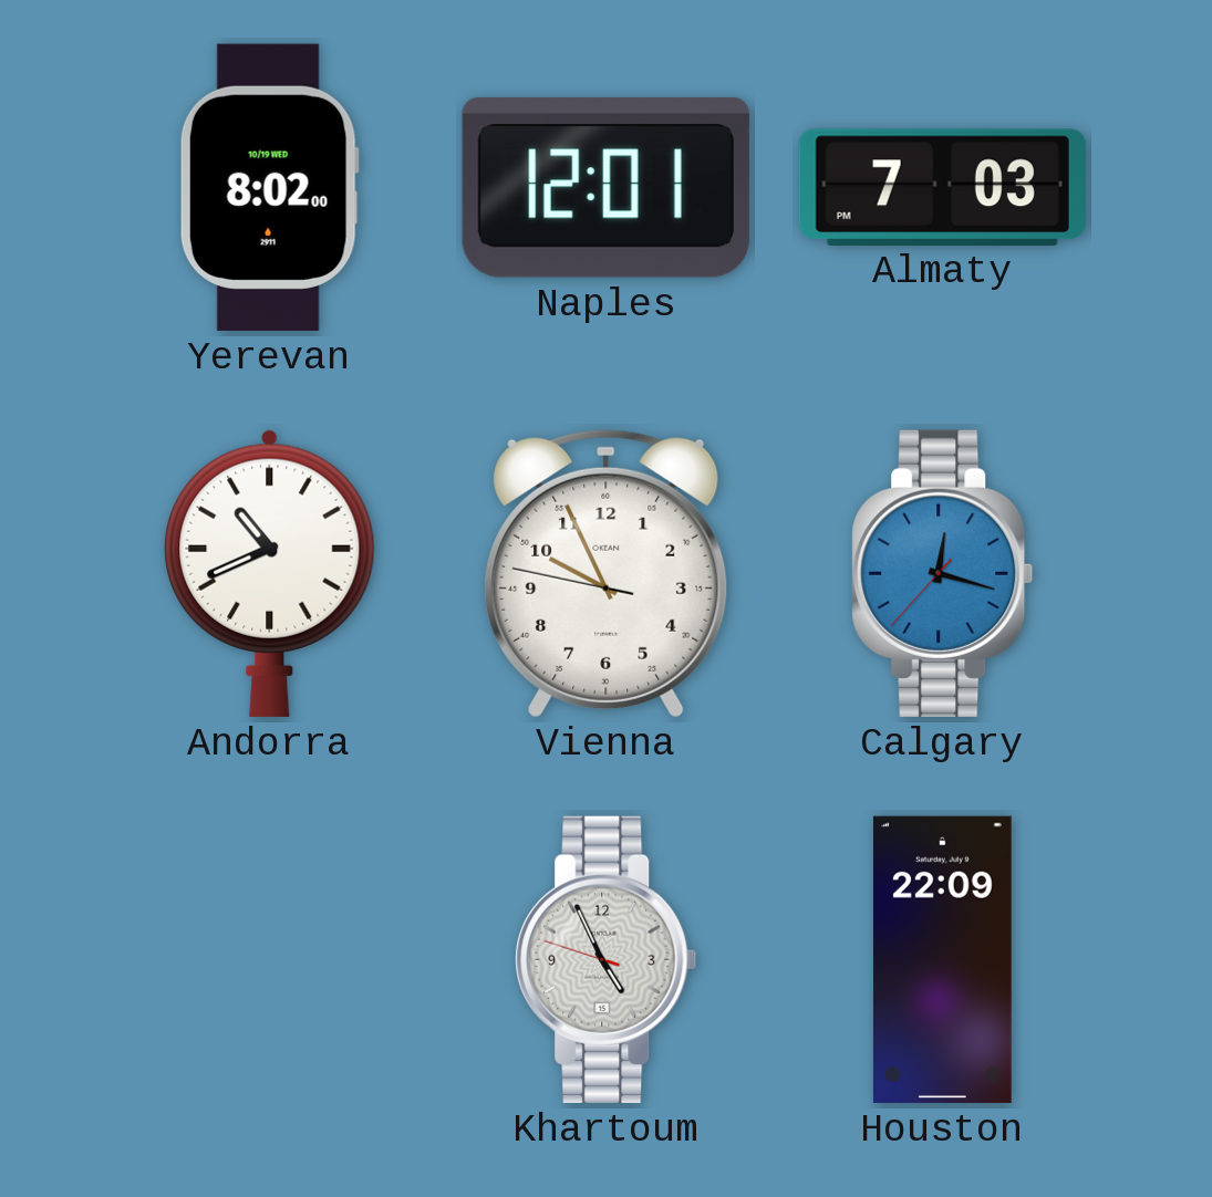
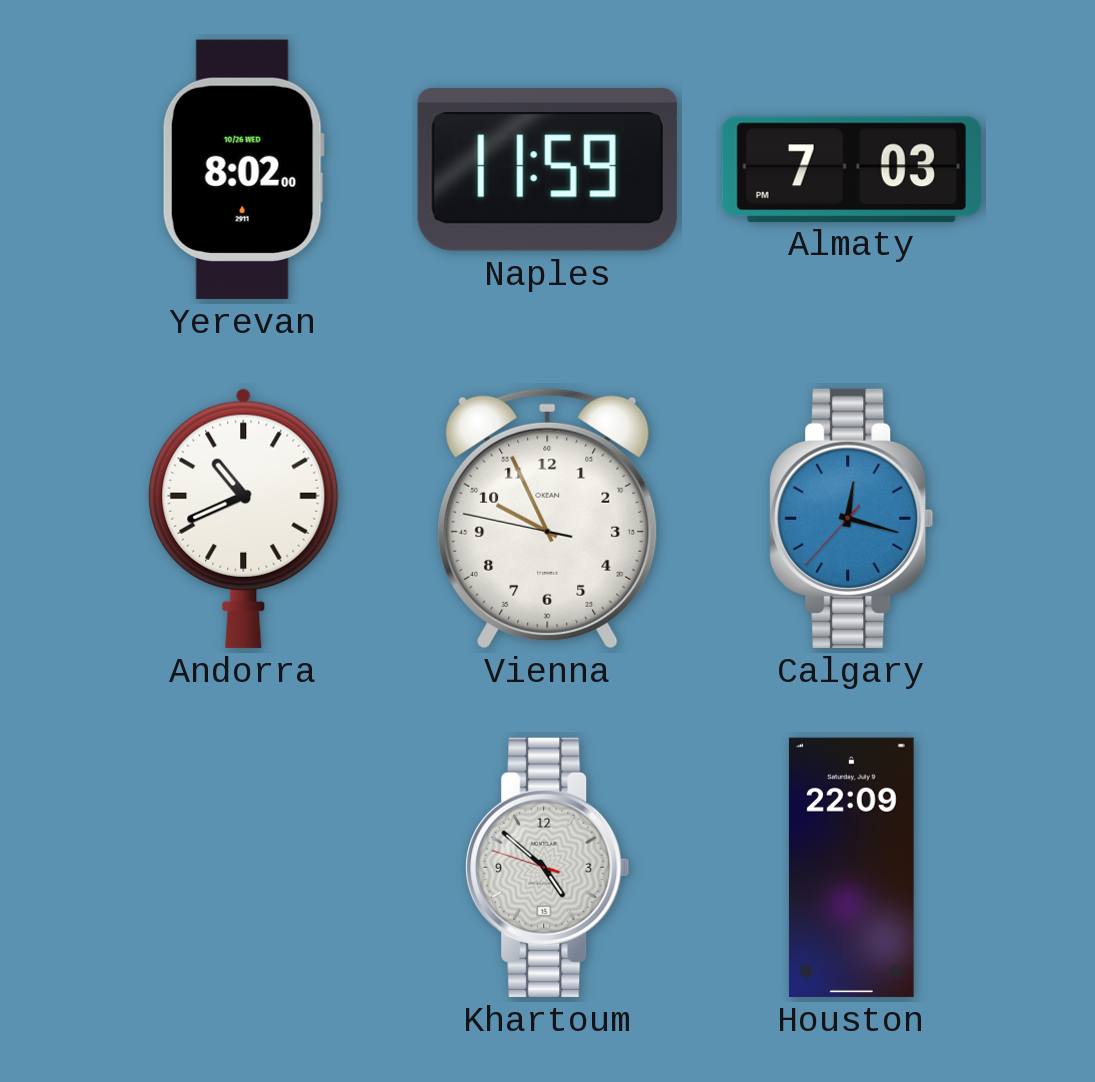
Yerevan date: 10/19 WED -> 10/26 WED
Naples: 12:01 -> 11:59
Khartoum: 4:55 -> 4:51
